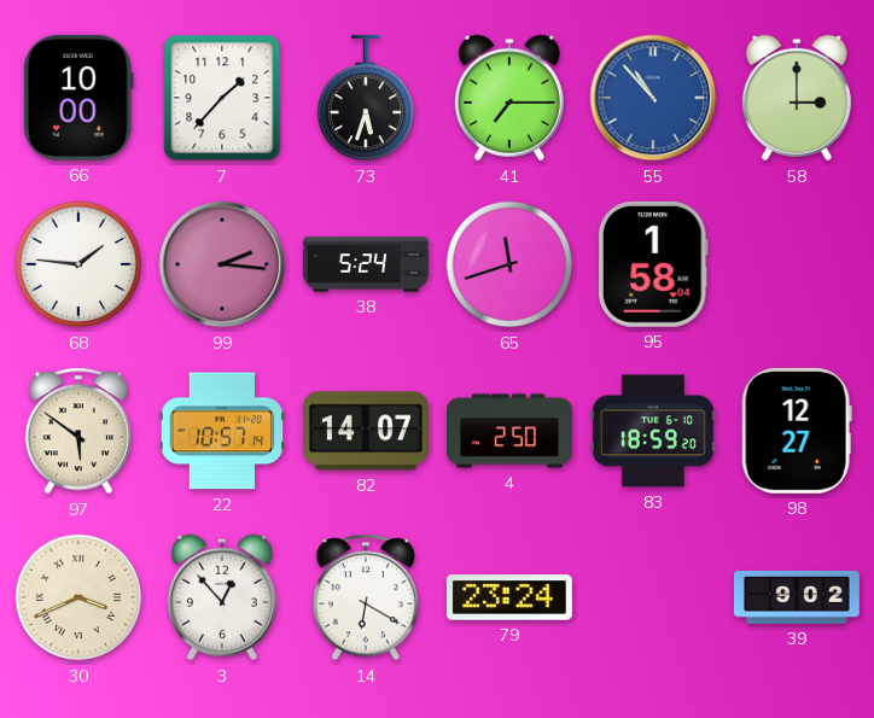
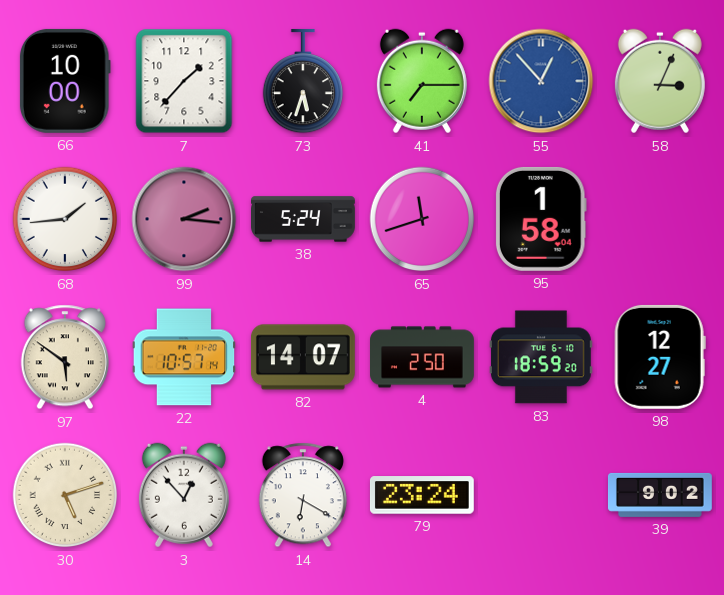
55: 10:53 -> 12:53
58: 3:00 -> 3:04
68: 1:46 -> 1:44
30: 3:41 -> 5:12
